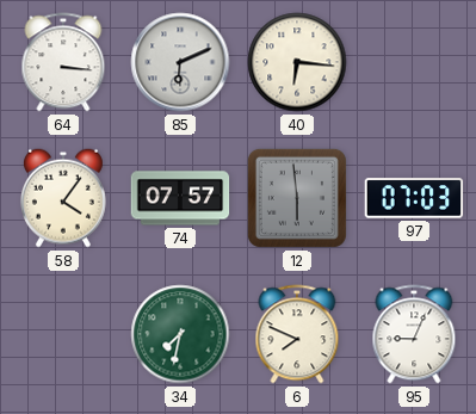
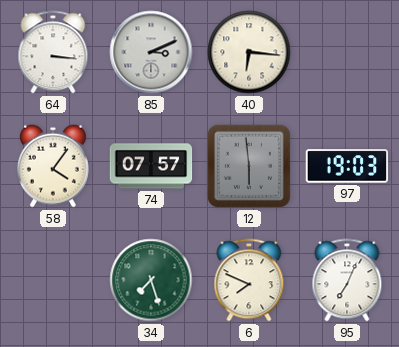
85: 6:11 -> 3:11
97: 07:03 -> 19:03
34: 7:32 -> 7:27
95: 9:04 -> 7:04
